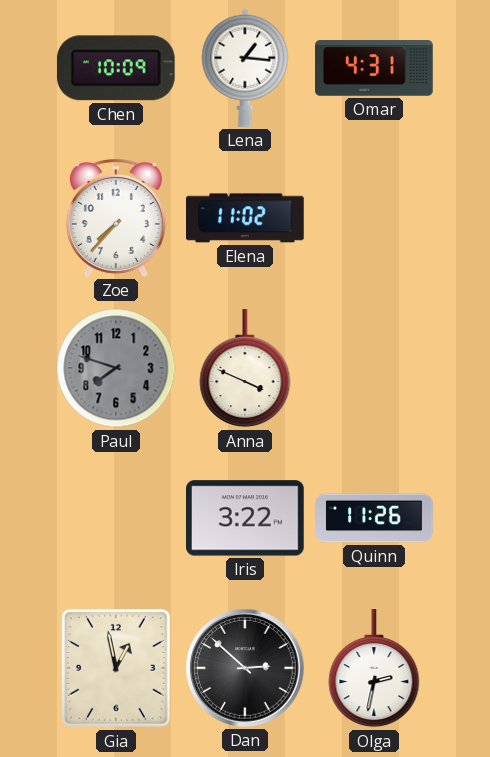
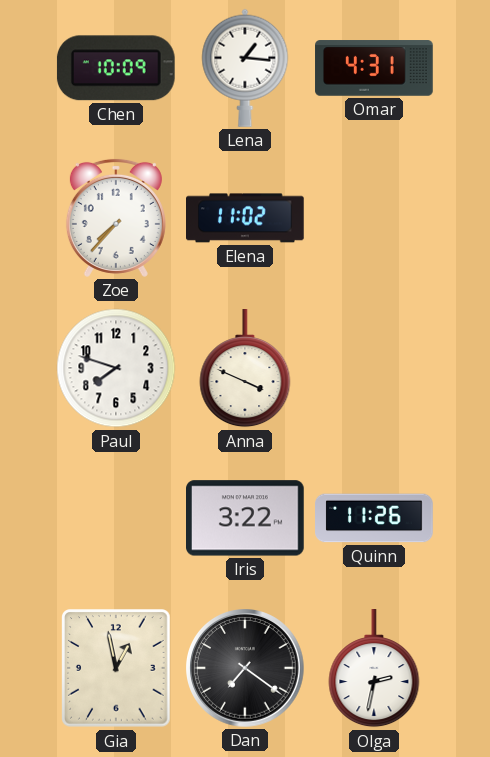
Paul dial: grey -> white
Dan: 2:52 -> 7:21
